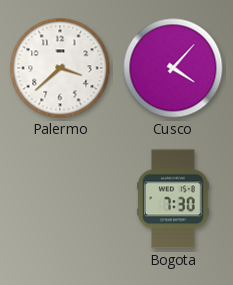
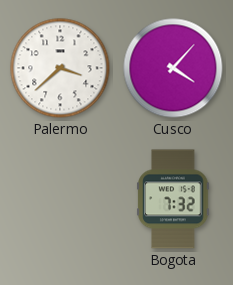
Bogota: 7:30 -> 7:32
